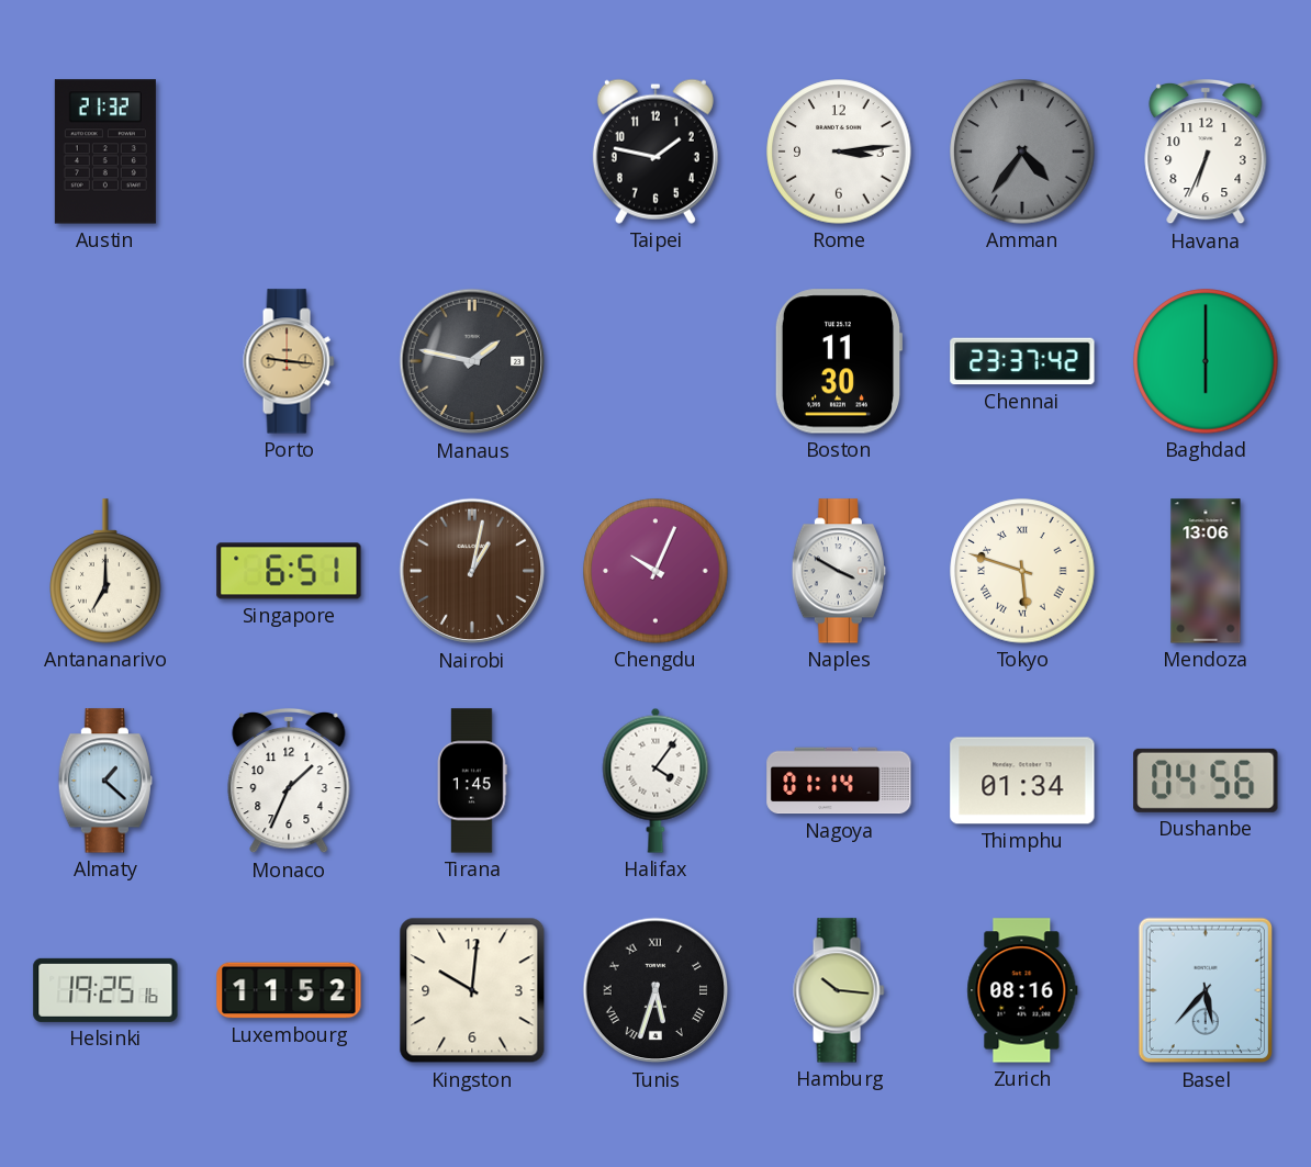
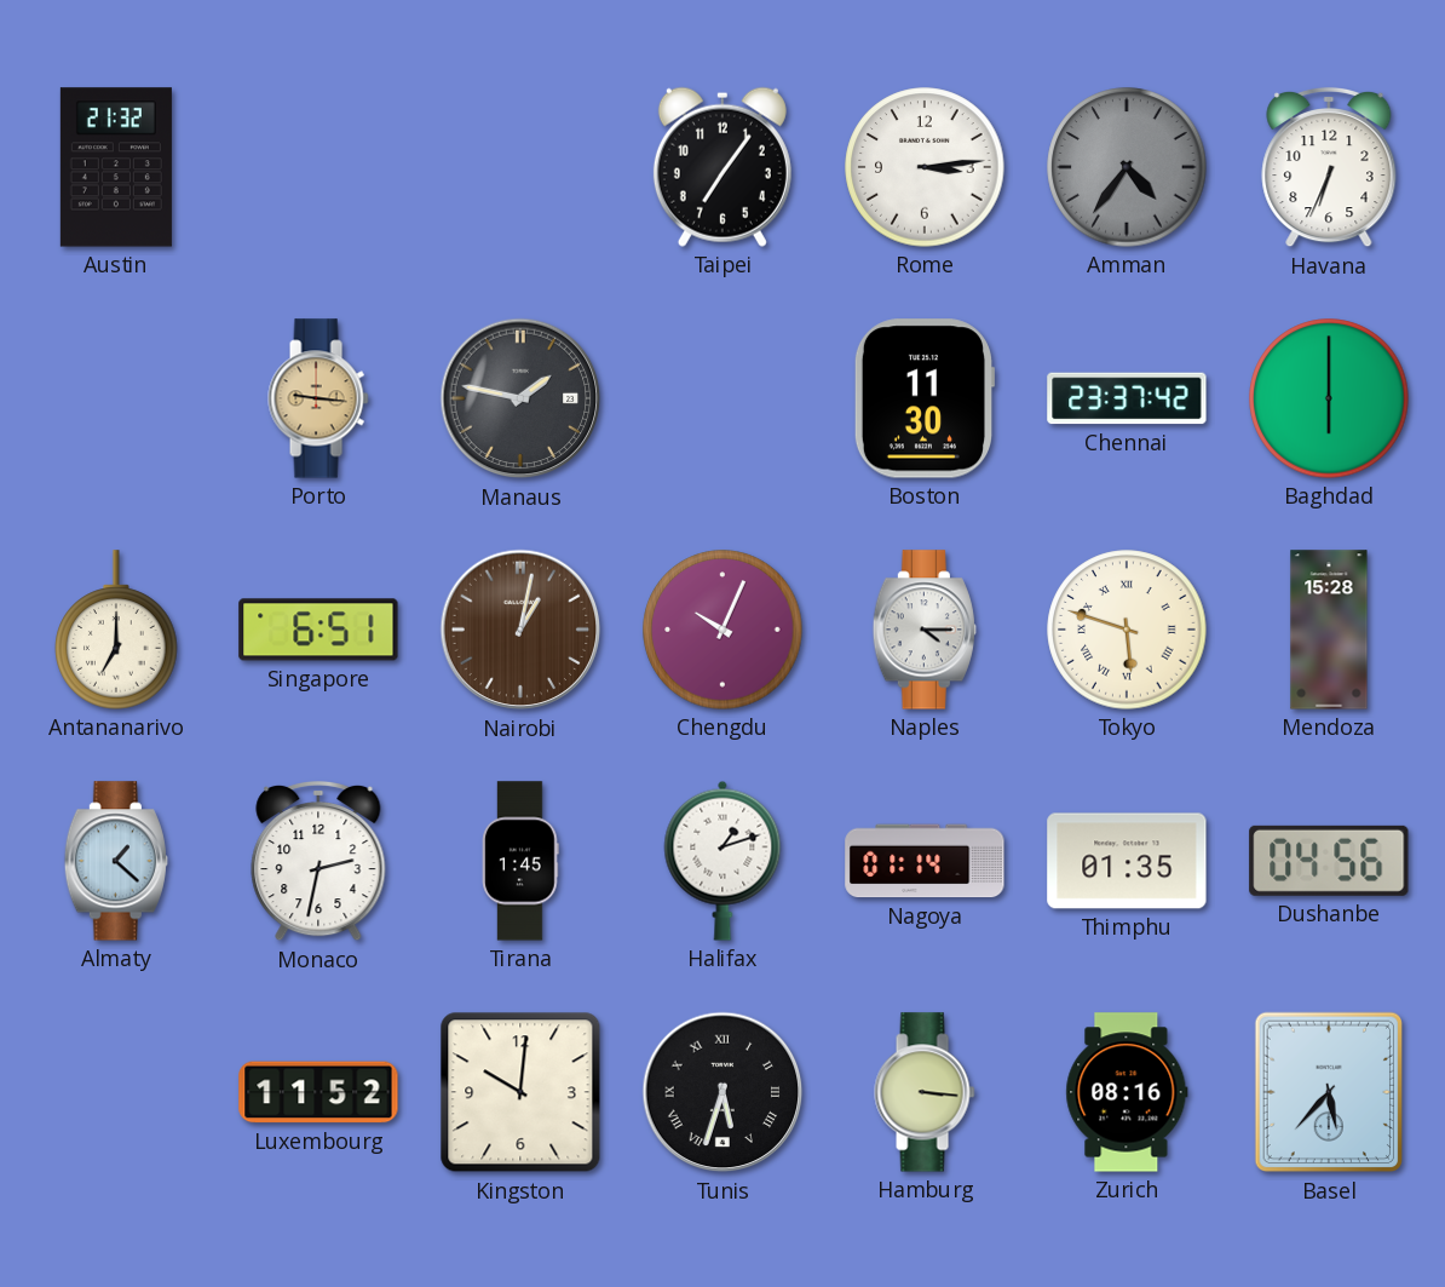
Taipei: 1:47 -> 7:06
Naples: 3:50 -> 4:15
Mendoza: 13:06 -> 15:28
Monaco: 1:34 -> 2:32
Halifax: 4:06 -> 1:12
Thimphu: 01:34 -> 01:35
Helsinki: 19:25 -> none
Hamburg: 10:16 -> 3:16
